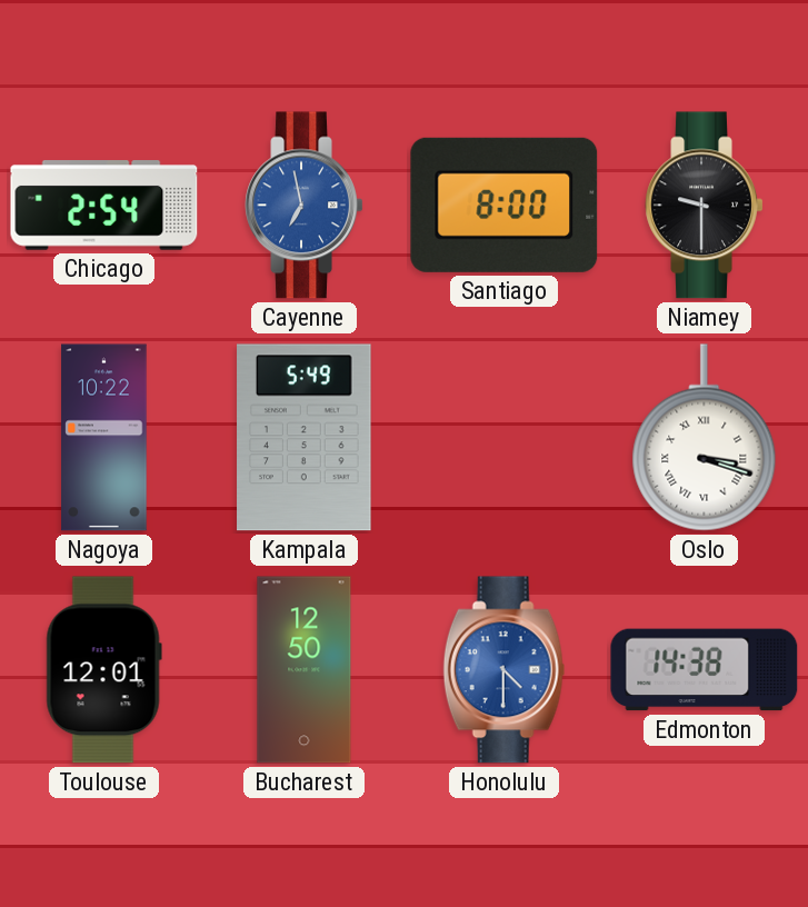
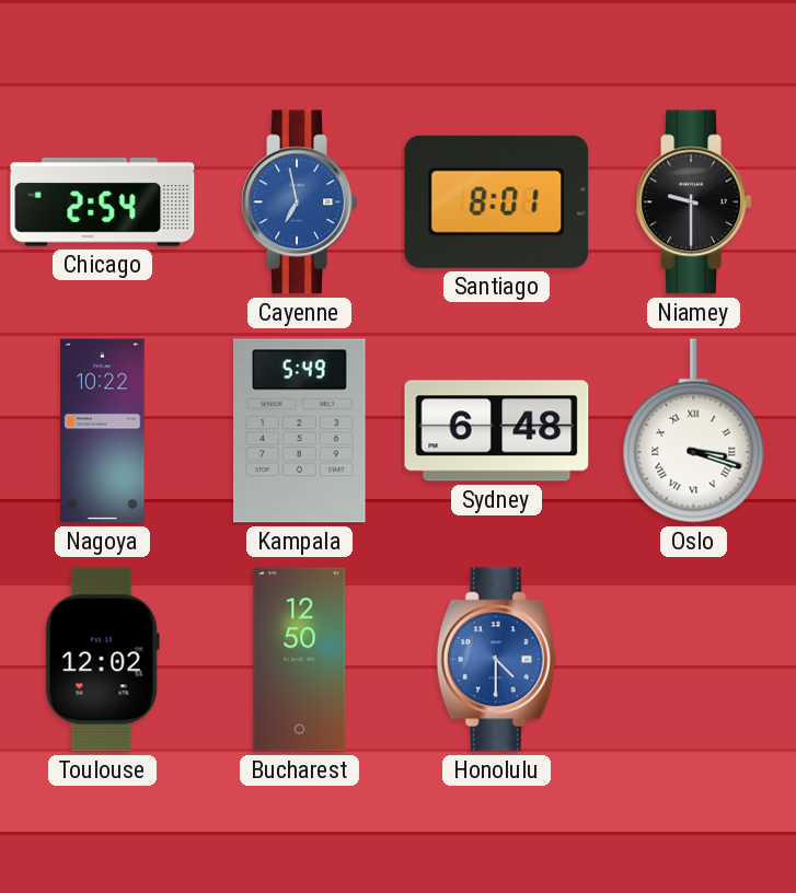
Santiago: 8:00 -> 8:01
Sydney: none -> 6:48
Toulouse: 12:01 -> 12:02
Edmonton: 14:38 -> none
